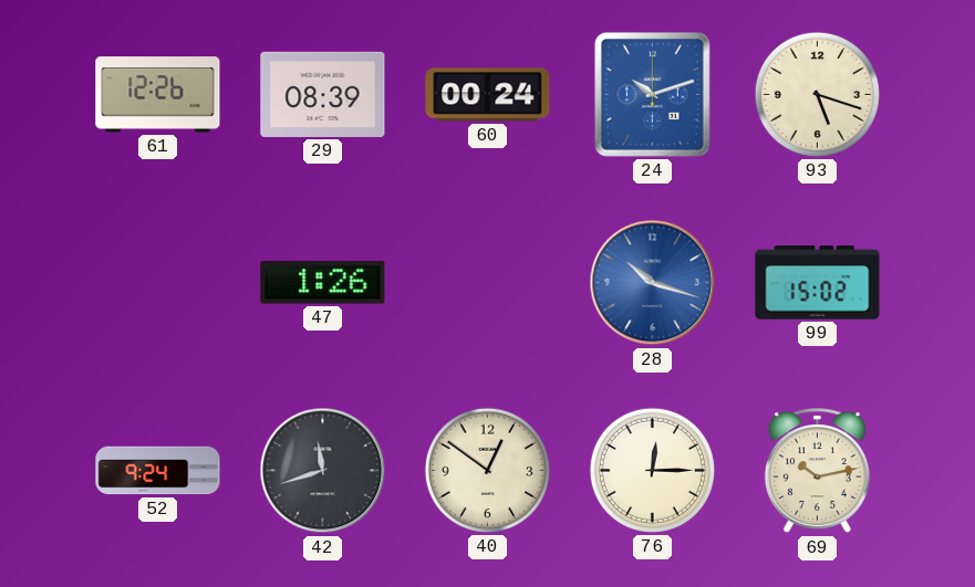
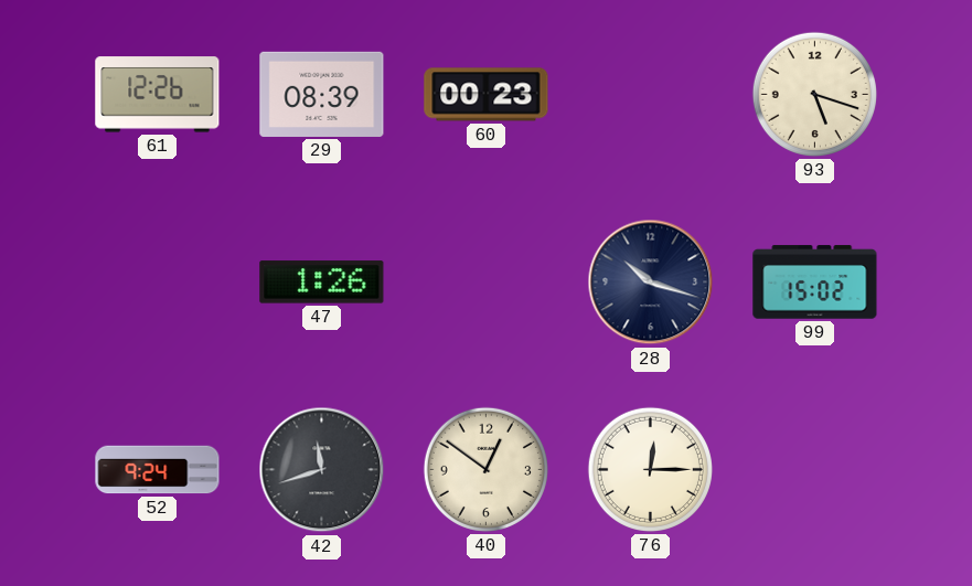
60: 00:24 -> 00:23
24: 10:12 -> none
28 dial: blue -> navy
69: 10:13 -> none
